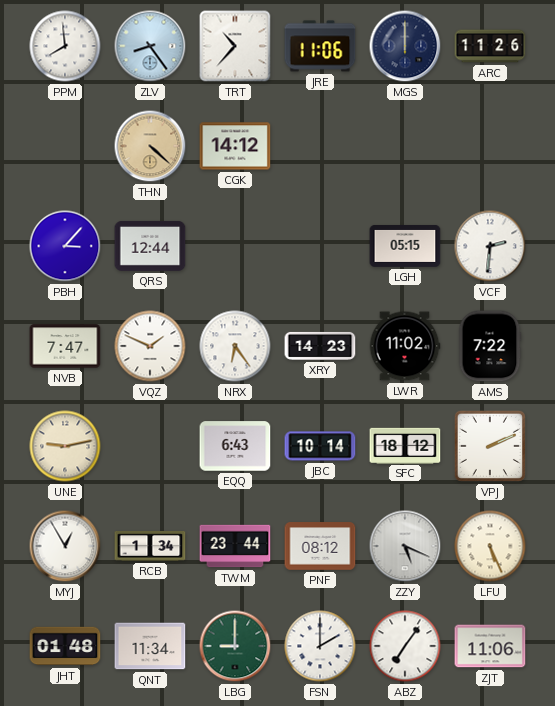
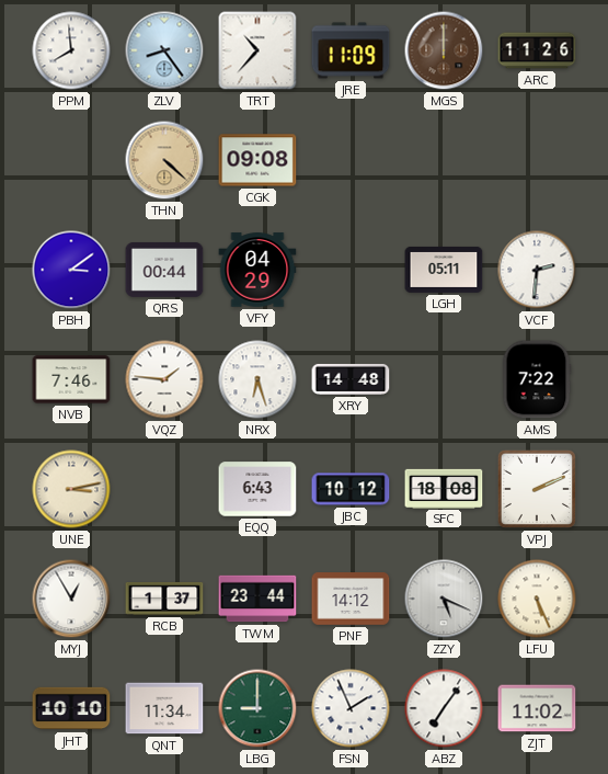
JRE: 11:06 -> 11:09
MGS dial: navy -> brown
CGK: 14:12 -> 09:08
PBH: 3:07 -> 3:09
QRS: 12:44 -> 00:44
VFY: none -> 04:29
LGH: 05:15 -> 05:11
NVB: 7:47 -> 7:46
VQZ: 1:49 -> 1:46
NRX: 6:24 -> 6:27
XRY: 14:23 -> 14:48
LWR: 11:02 -> none
UNE: 9:13 -> 3:13
JBC: 10:14 -> 10:12
SFC: 18:12 -> 18:08
RCB: 1:34 -> 1:37
PNF: 08:12 -> 14:12
JHT: 01:48 -> 10:10
FSN: 2:00 -> 1:56
ZJT: 11:06 -> 11:02
